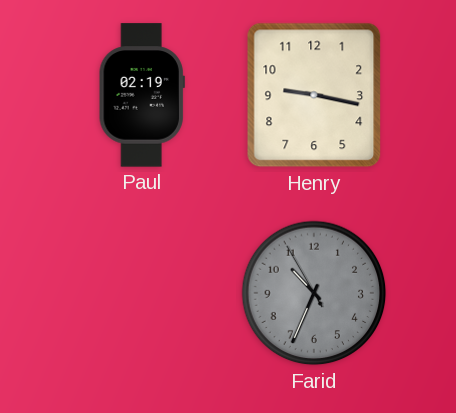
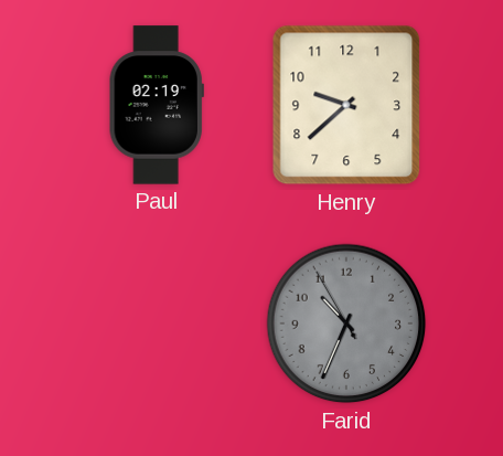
Henry: 9:17 -> 9:38
